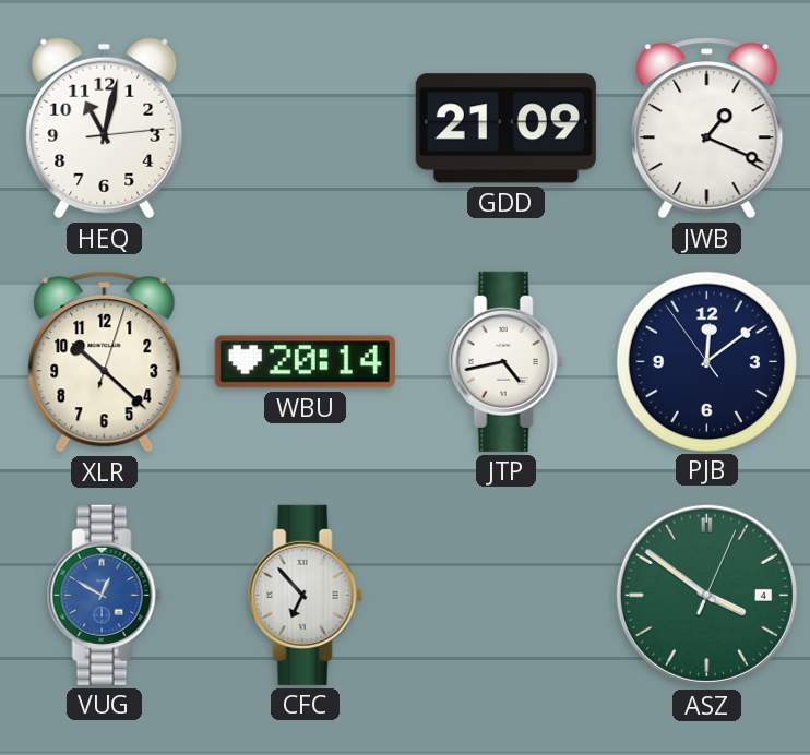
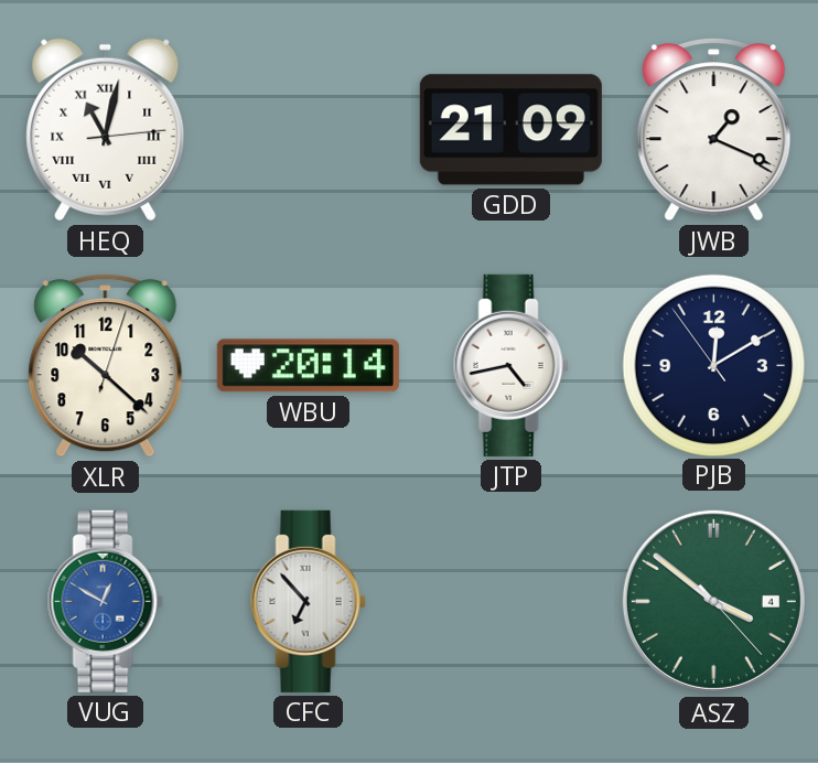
HEQ numerals: Arabic -> Roman
PJB: 12:08 -> 12:09
ASZ: 3:51:04 -> 3:51:23
